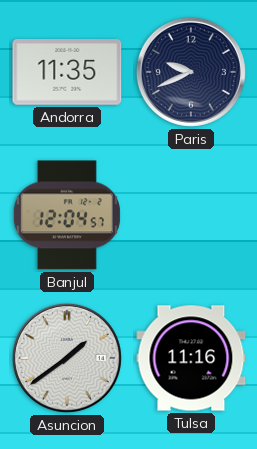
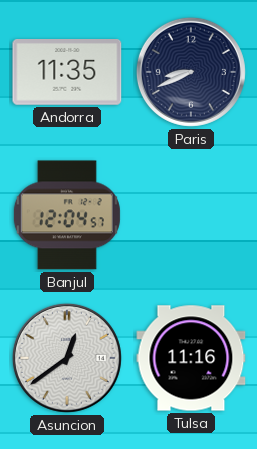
Paris: 9:41 -> 8:41
Asuncion: 1:39 -> 12:39
